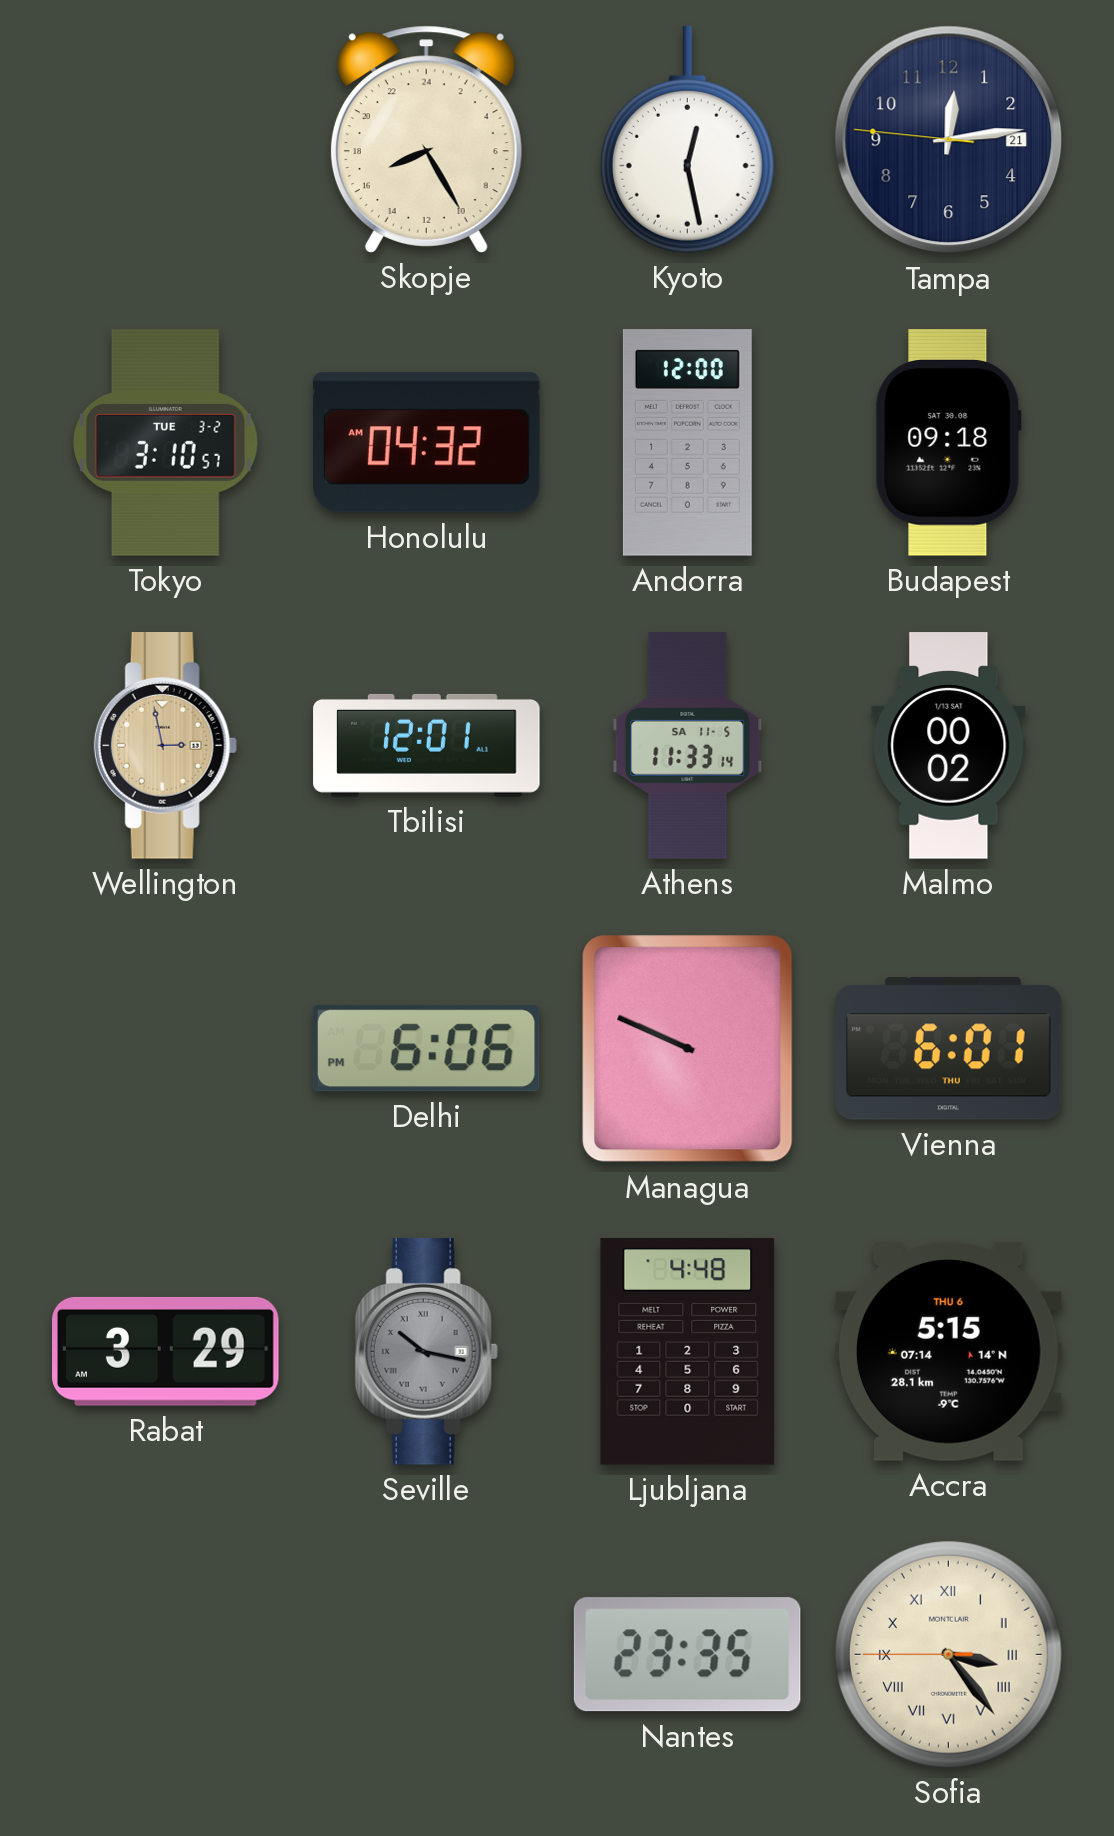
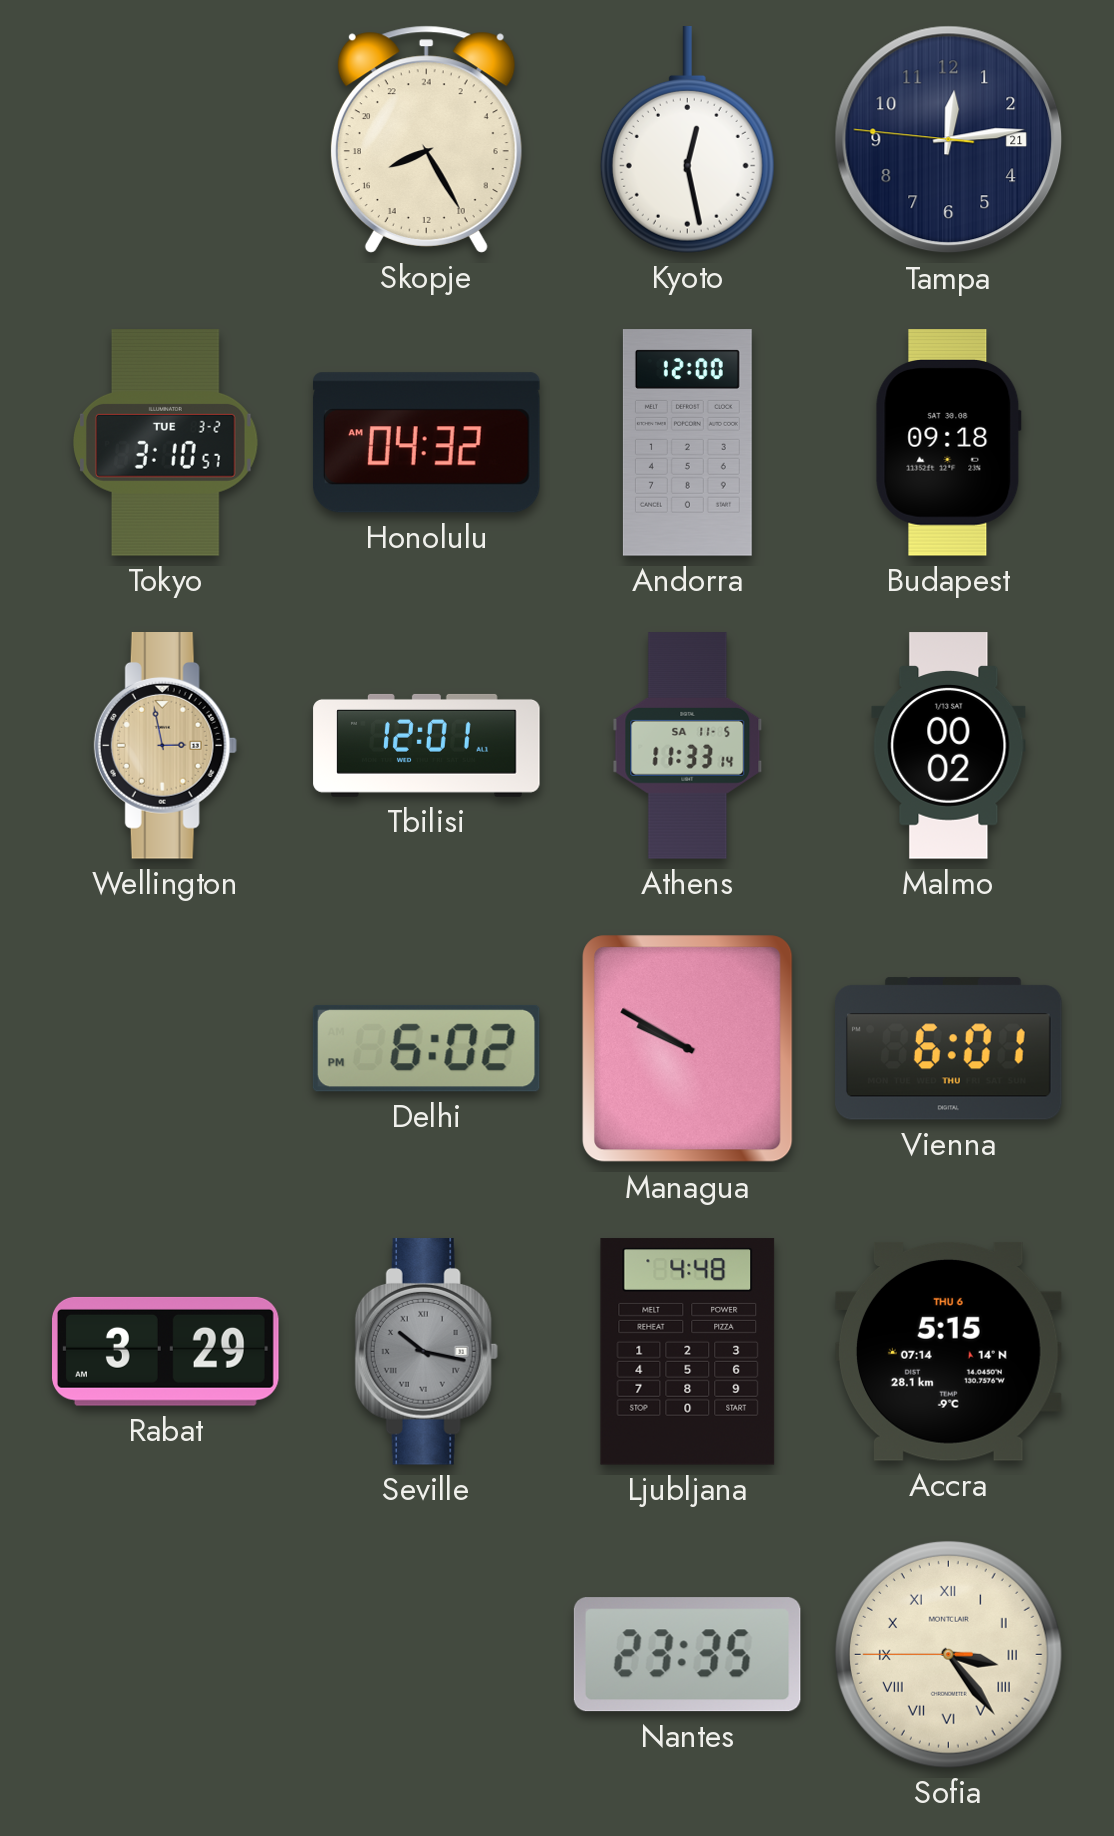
Delhi: 6:06 -> 6:02
Managua: 9:49 -> 9:50
